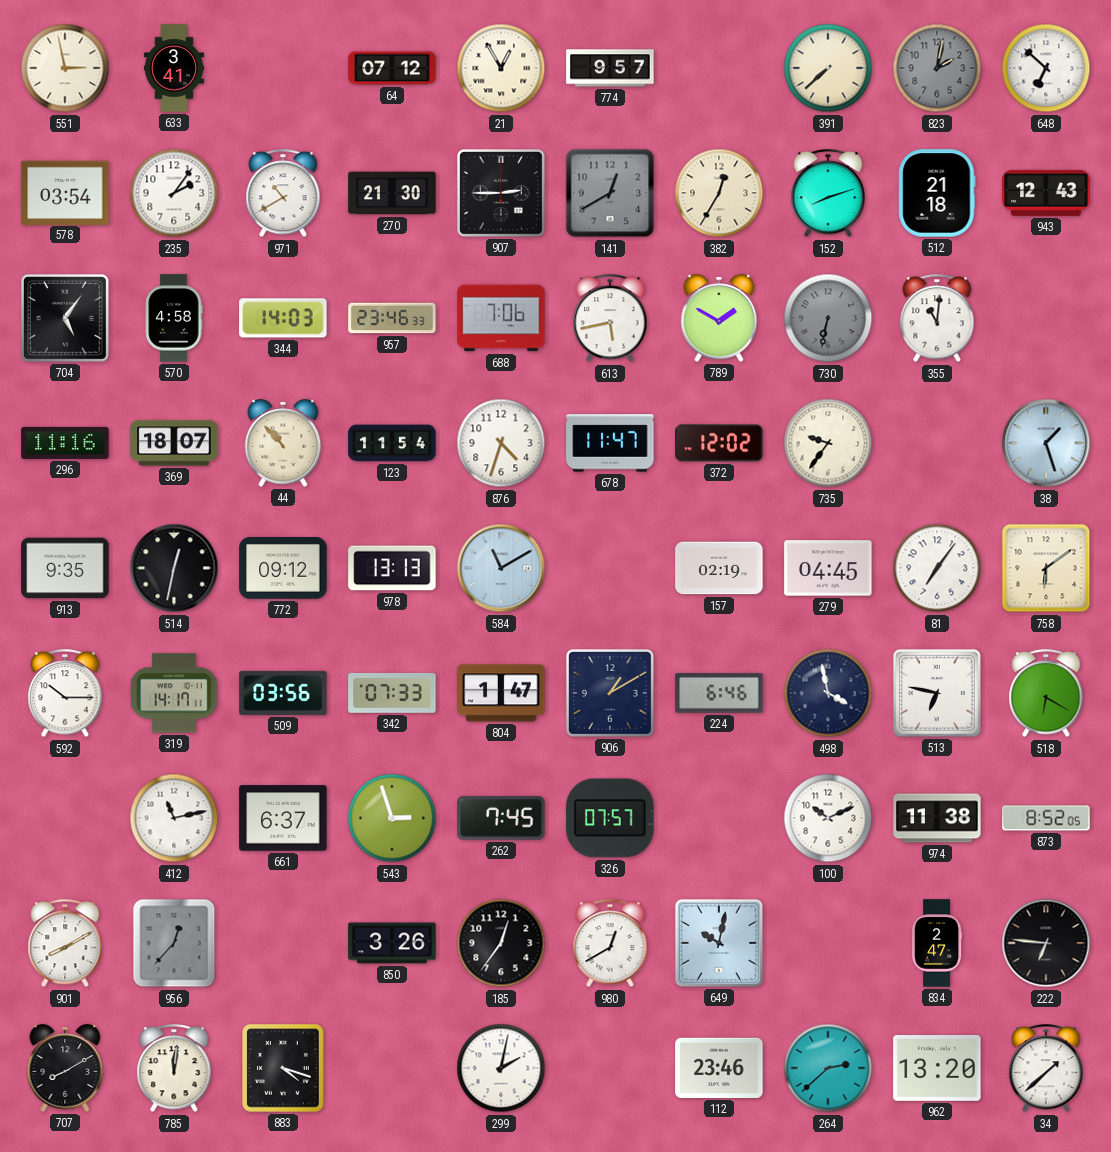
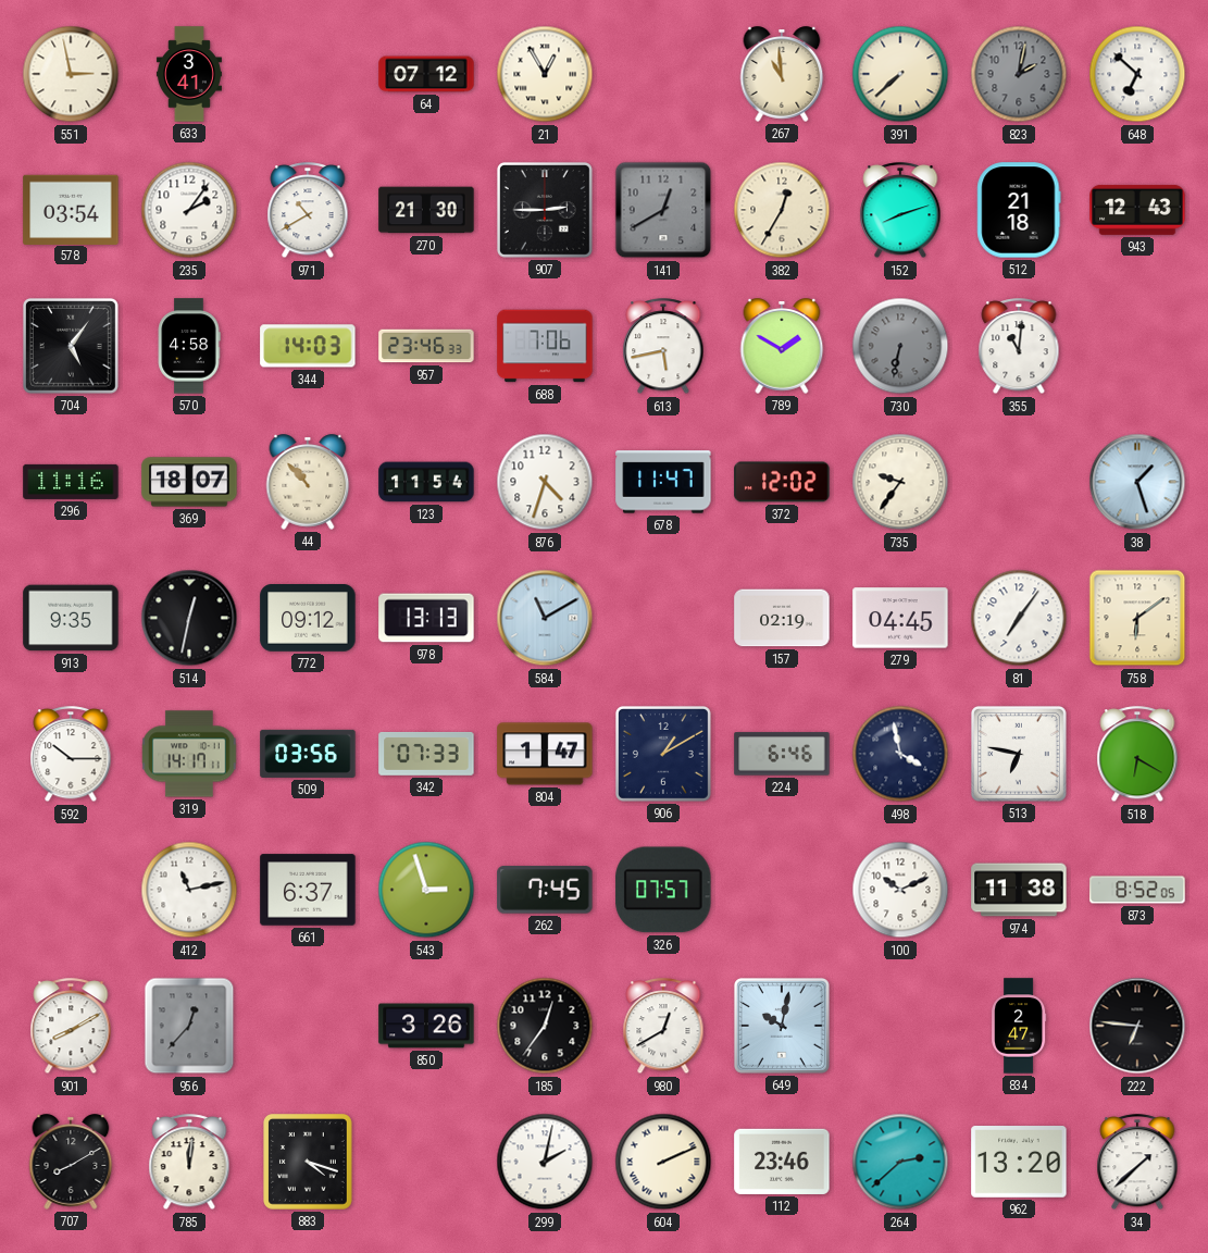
774: 9:57 -> none
267: none -> 10:59
604: none -> 2:11
